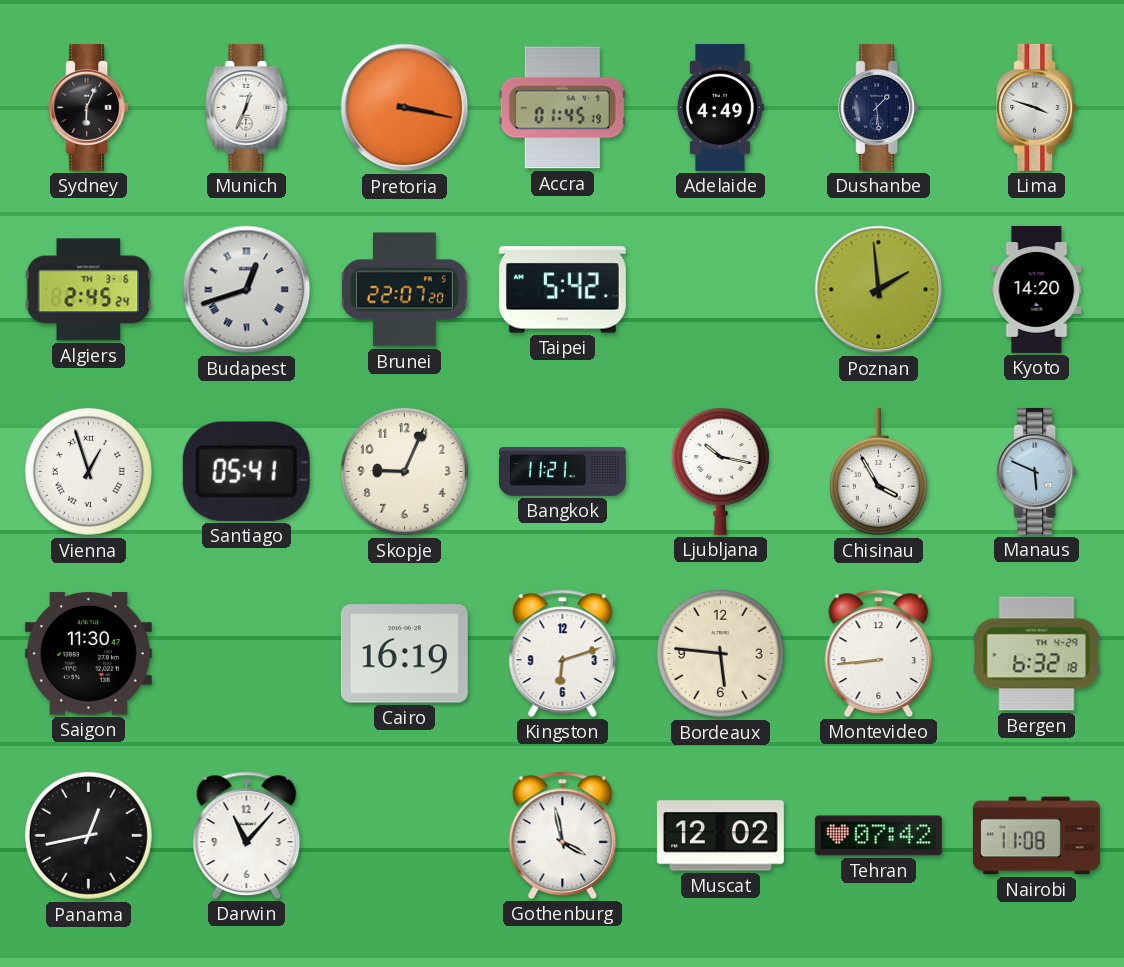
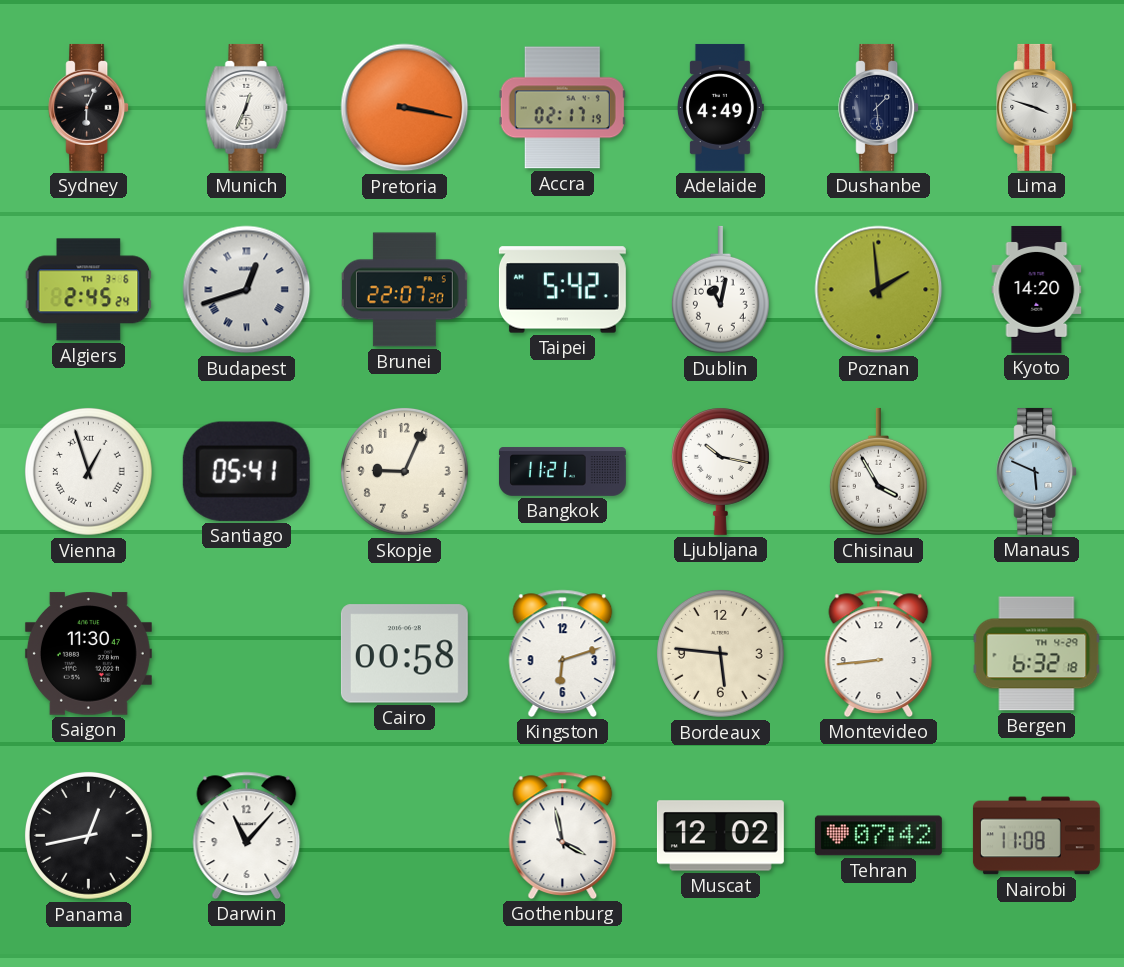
Accra: 01:45 -> 02:17
Dublin: none -> 11:02
Cairo: 16:19 -> 00:58
